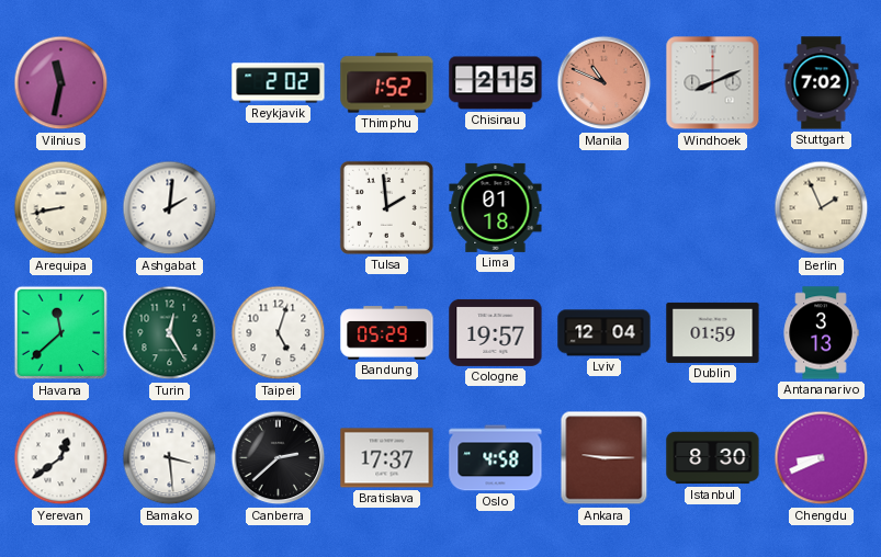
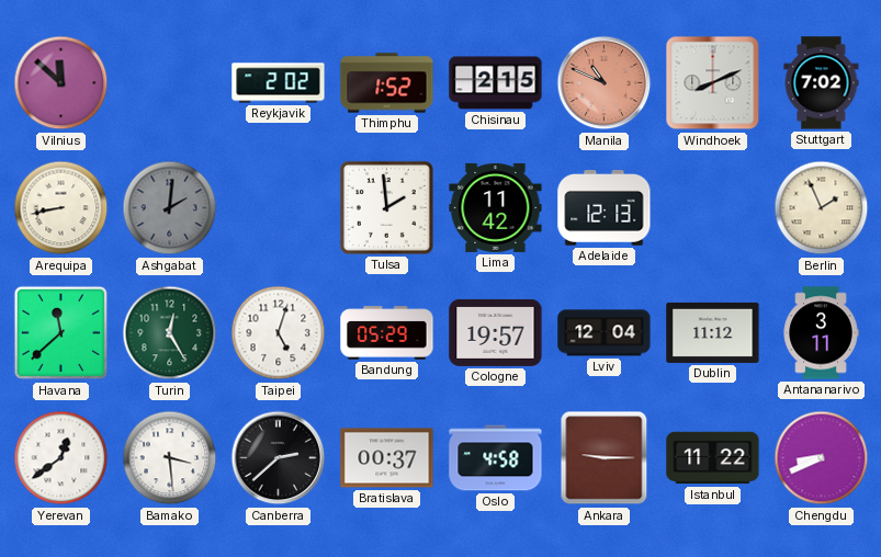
Vilnius: 11:32 -> 11:52
Ashgabat dial: white -> grey
Lima: 01:18 -> 11:42
Adelaide: none -> 12:13
Dublin: 01:59 -> 11:12
Antananarivo: 3:13 -> 3:11
Bratislava: 17:37 -> 00:37
Istanbul: 8:30 -> 11:22
